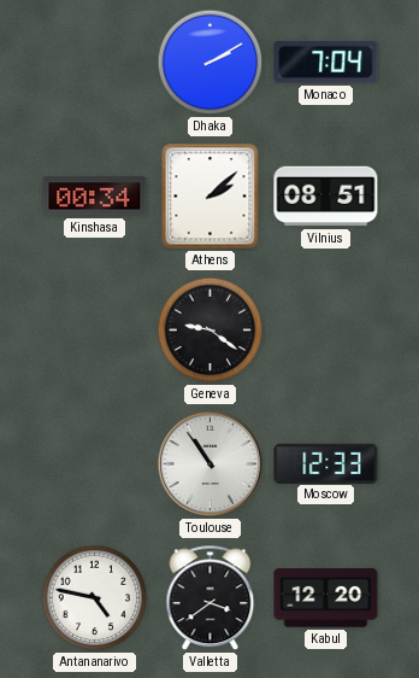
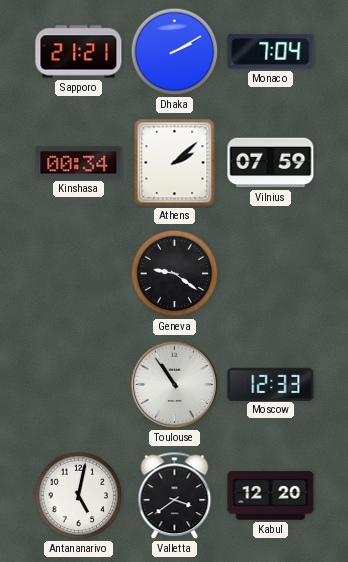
Sapporo: none -> 21:21
Vilnius: 08:51 -> 07:59
Antananarivo: 4:47 -> 5:02
